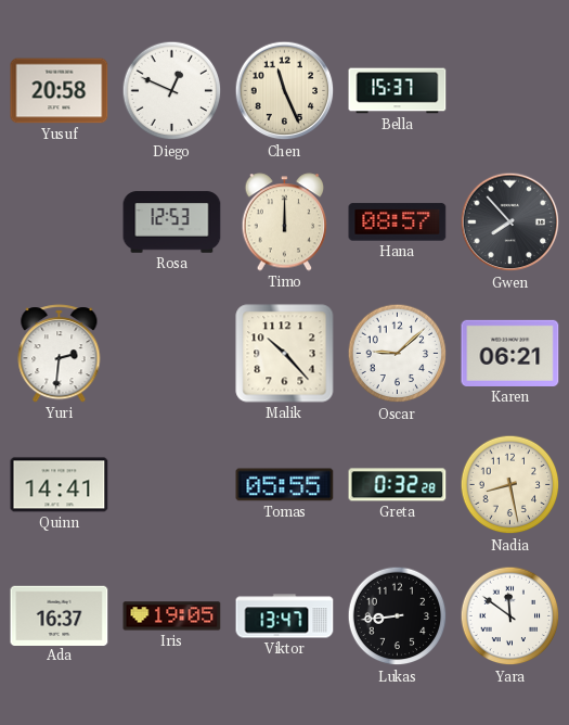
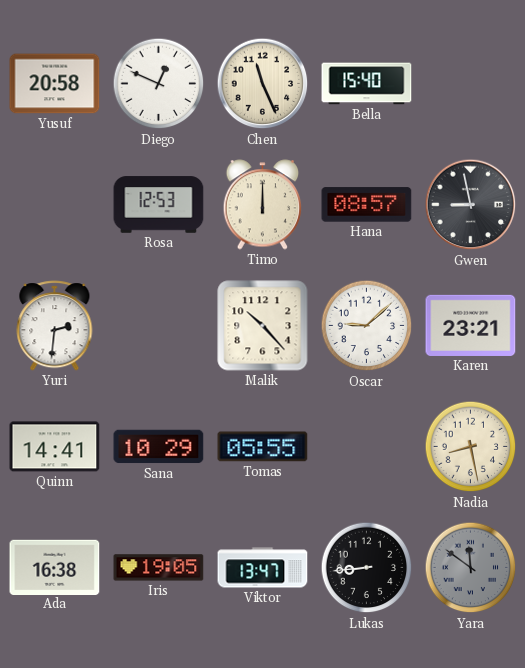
Bella: 15:37 -> 15:40
Gwen: 7:53 -> 8:58
Karen: 06:21 -> 23:21
Sana: none -> 10:29
Greta: 0:32 -> none
Ada: 16:37 -> 16:38
Yara dial: white -> grey
